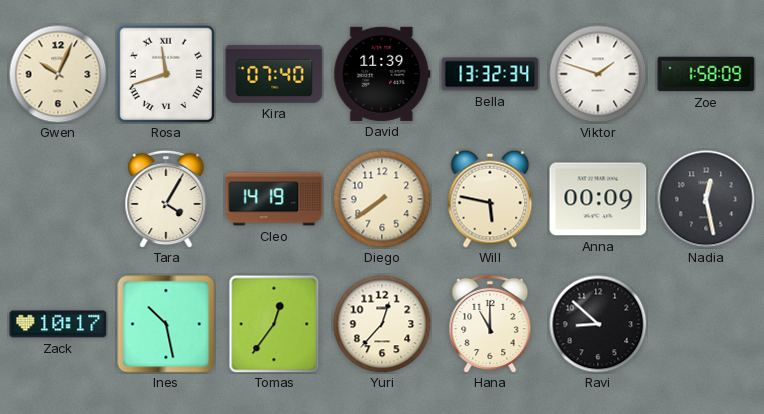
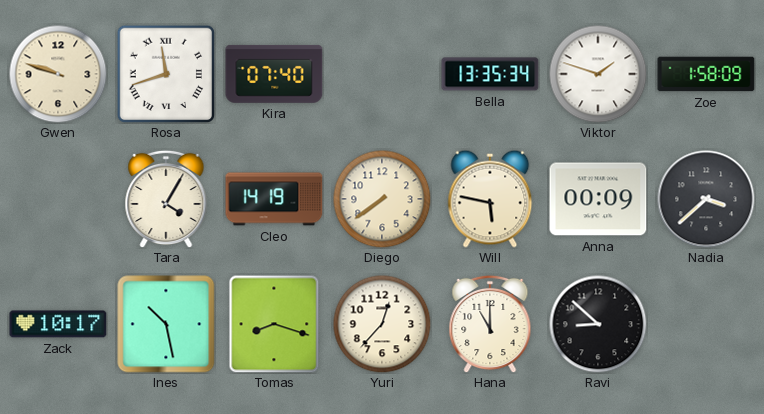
Gwen: 10:04 -> 9:48
David: 11:39 -> none
Bella: 13:32 -> 13:35
Nadia: 12:28 -> 3:38
Tomas: 12:36 -> 8:18
